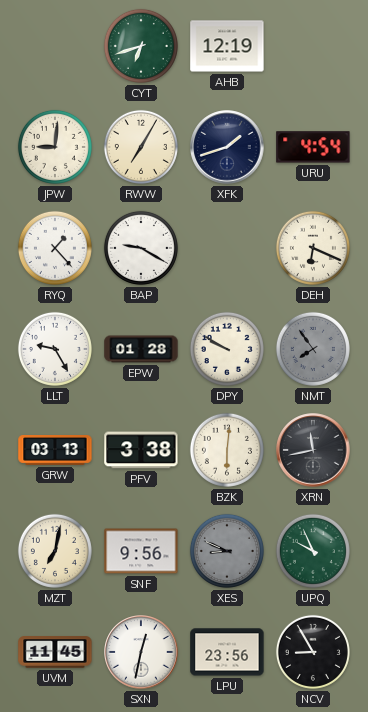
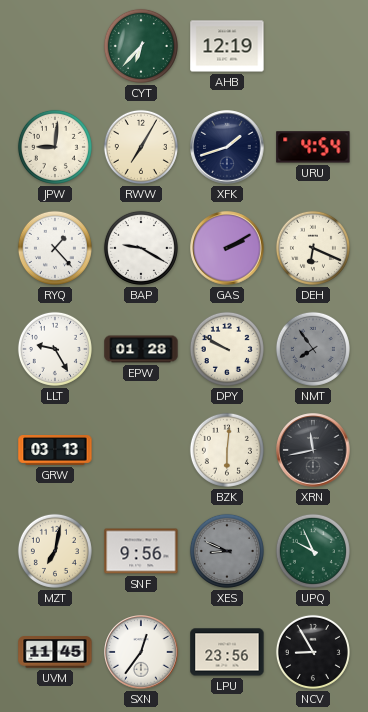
CYT: 6:42 -> 6:37
GAS: none -> 2:10
PFV: 3:38 -> none
SXN: 12:32 -> 12:36
